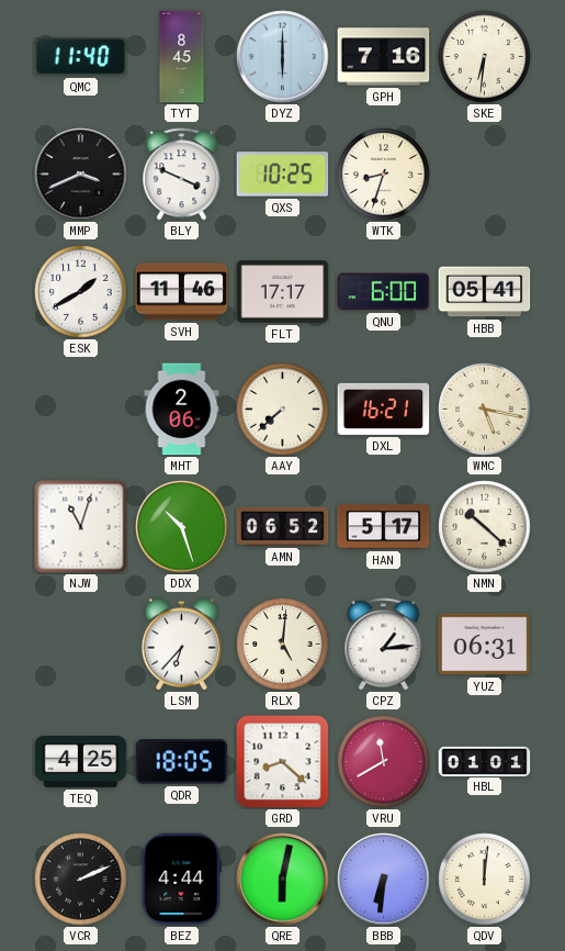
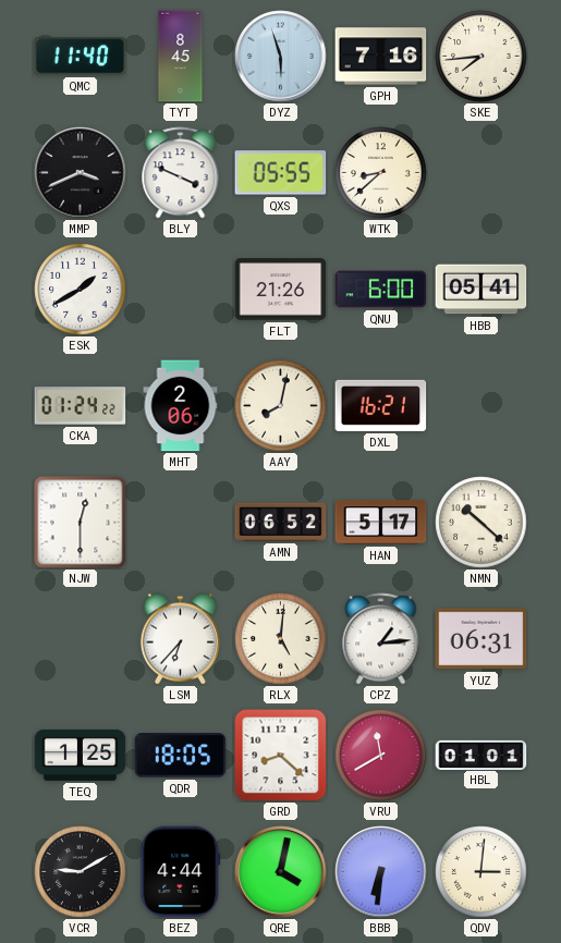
DYZ: 6:00 -> 5:57
SKE: 6:31 -> 7:44
QXS: 10:25 -> 05:55
WTK: 8:33 -> 8:38
SVH: 11:46 -> none
FLT: 17:17 -> 21:26
CKA: none -> 01:24
AAY: 7:38 -> 8:02
WMC: 5:17 -> none
NJW: 11:03 -> 12:30
DDX: 10:27 -> none
TEQ: 4:25 -> 1:25
VCR: 2:11 -> 9:10
QRE: 6:02 -> 4:02
QDV: 12:01 -> 3:01
